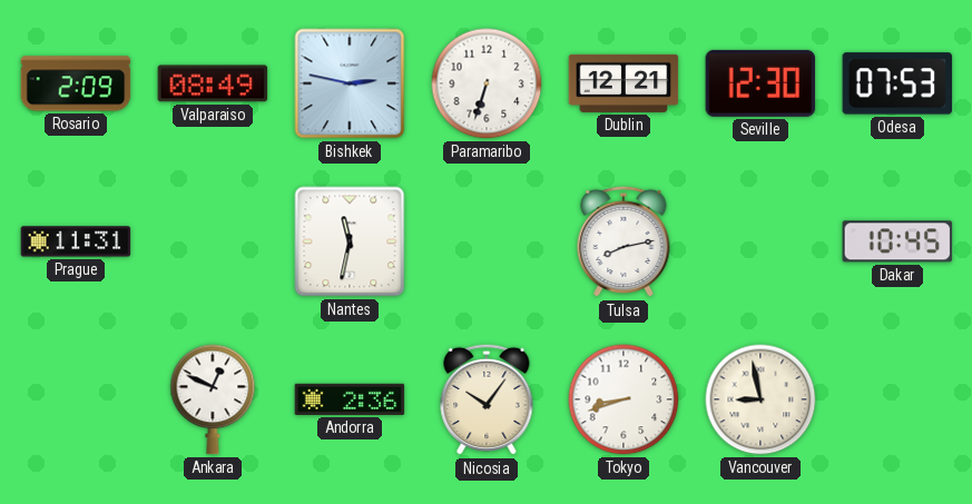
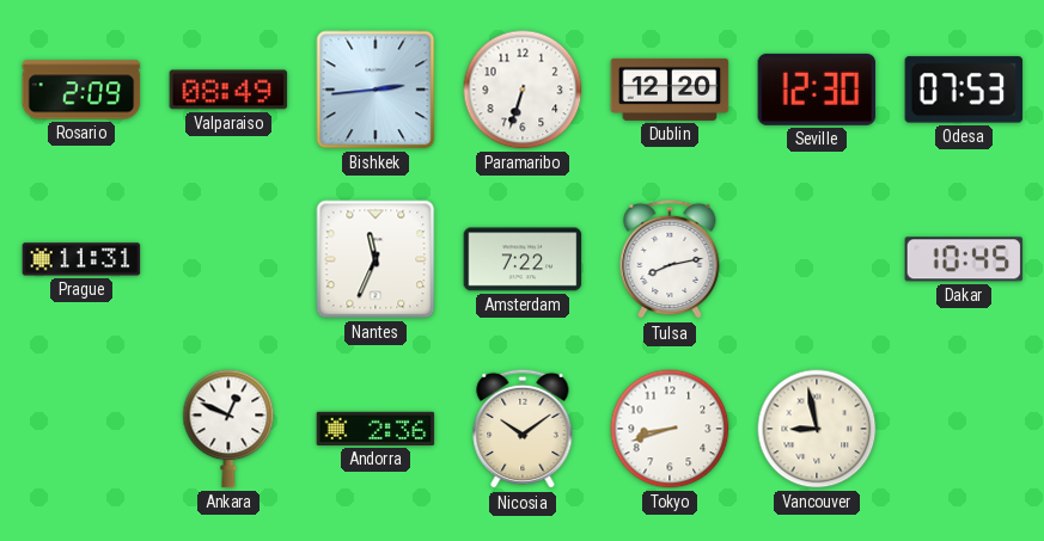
Bishkek: 2:47 -> 2:44
Dublin: 12:21 -> 12:20
Nantes: 11:32 -> 11:34
Amsterdam: none -> 7:22
Nicosia: 10:06 -> 10:09
